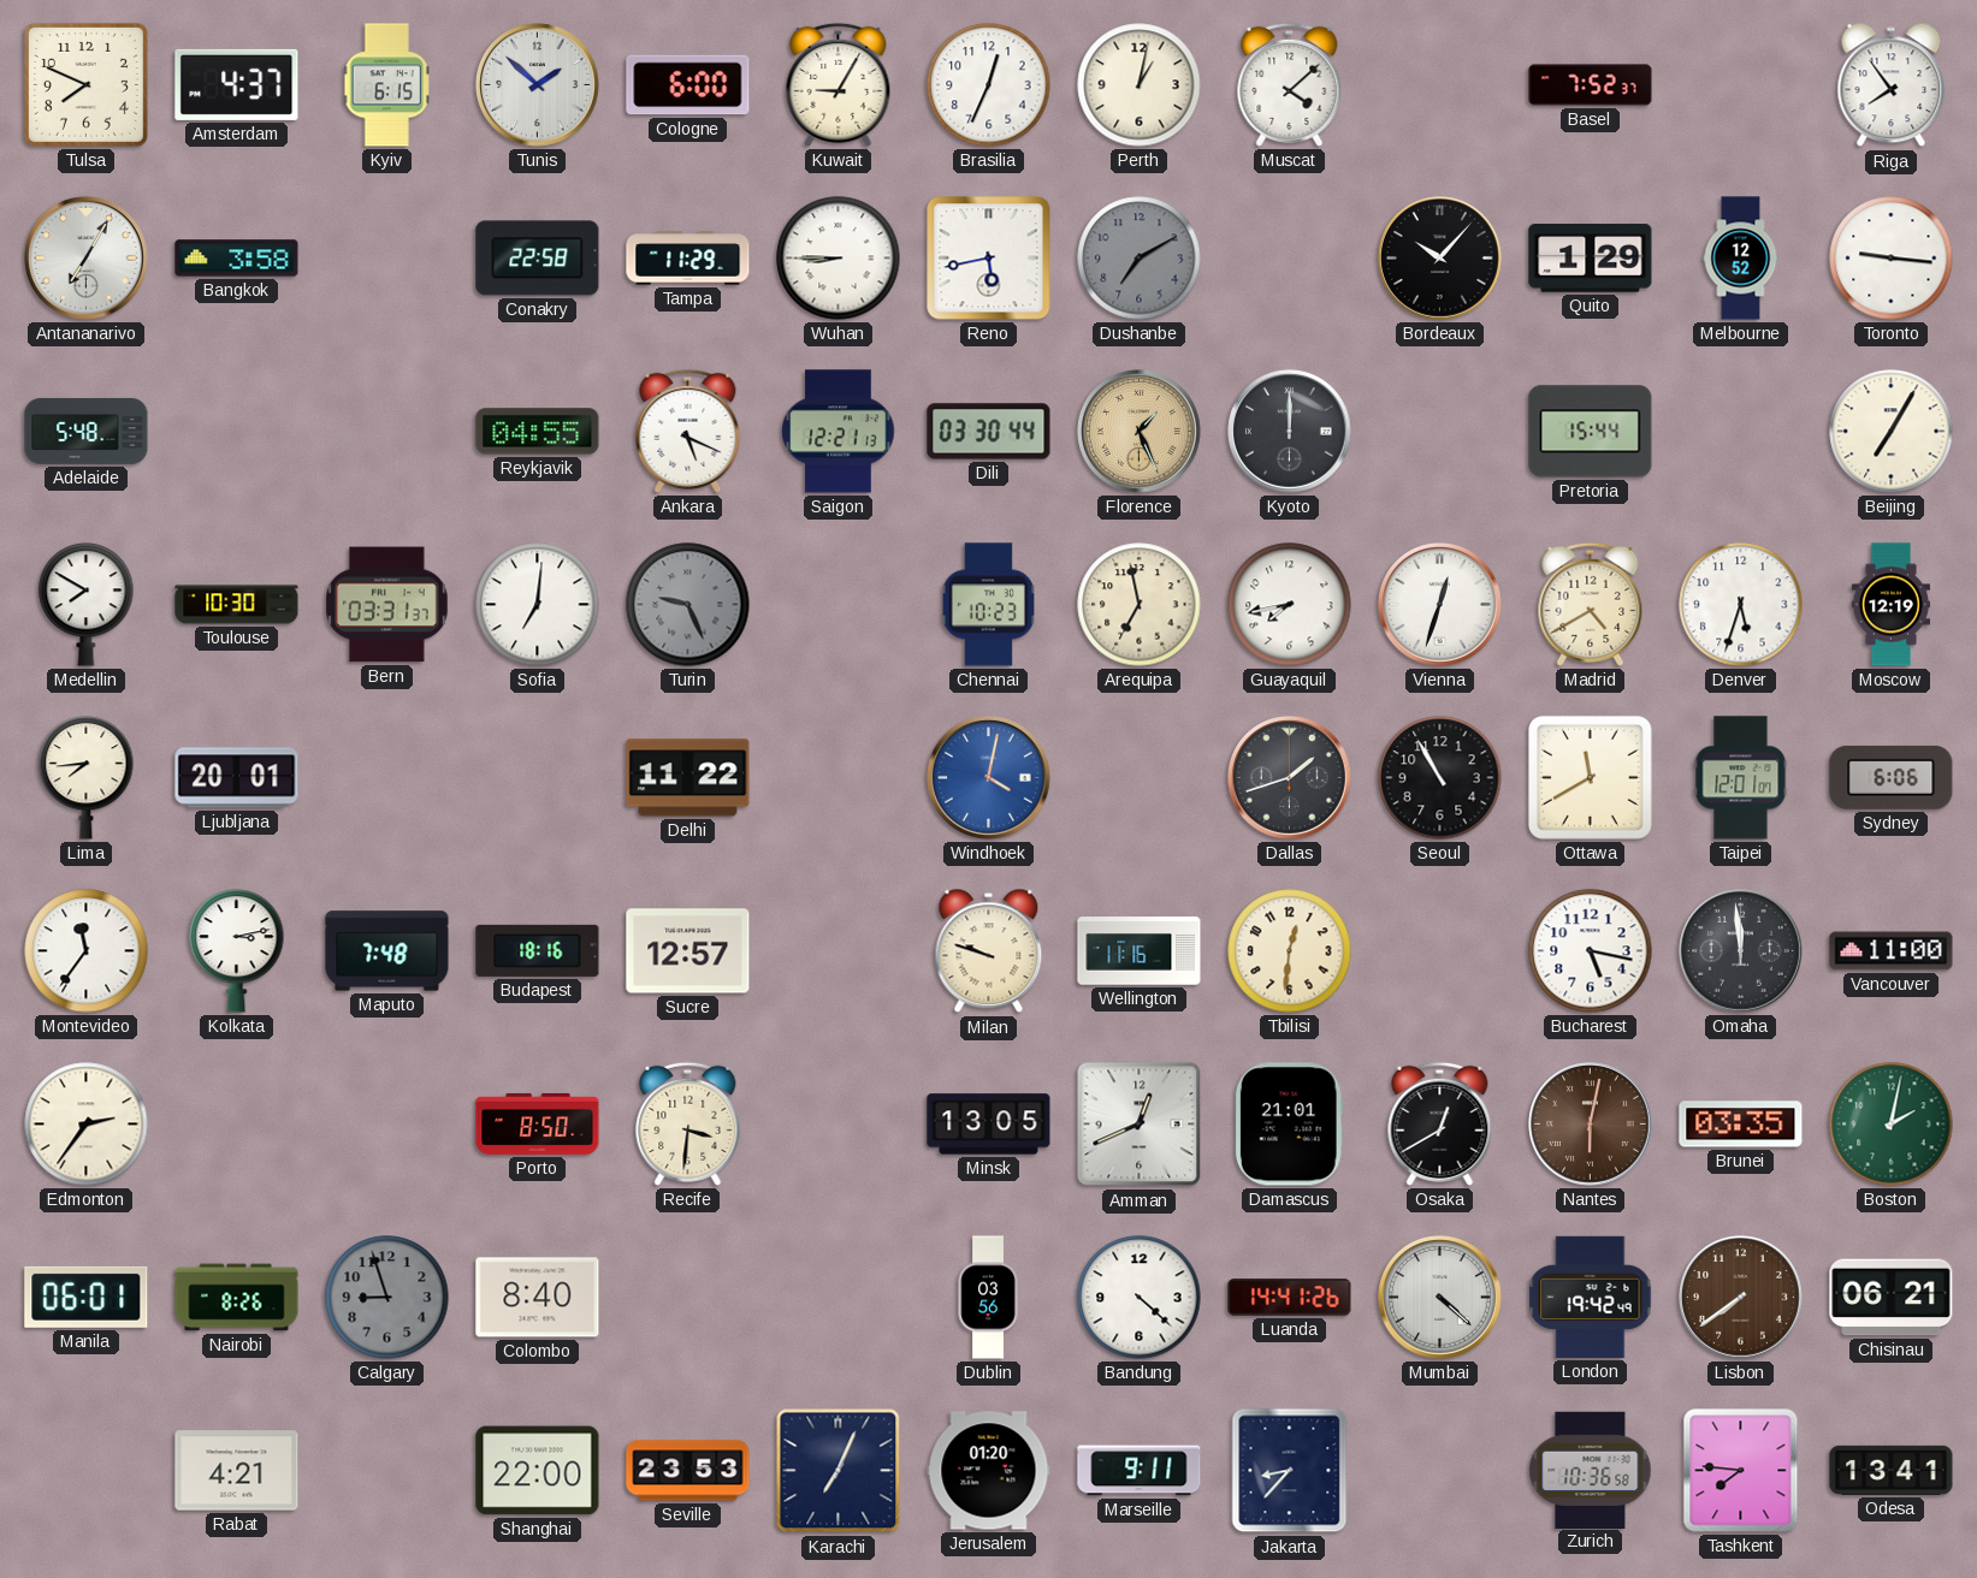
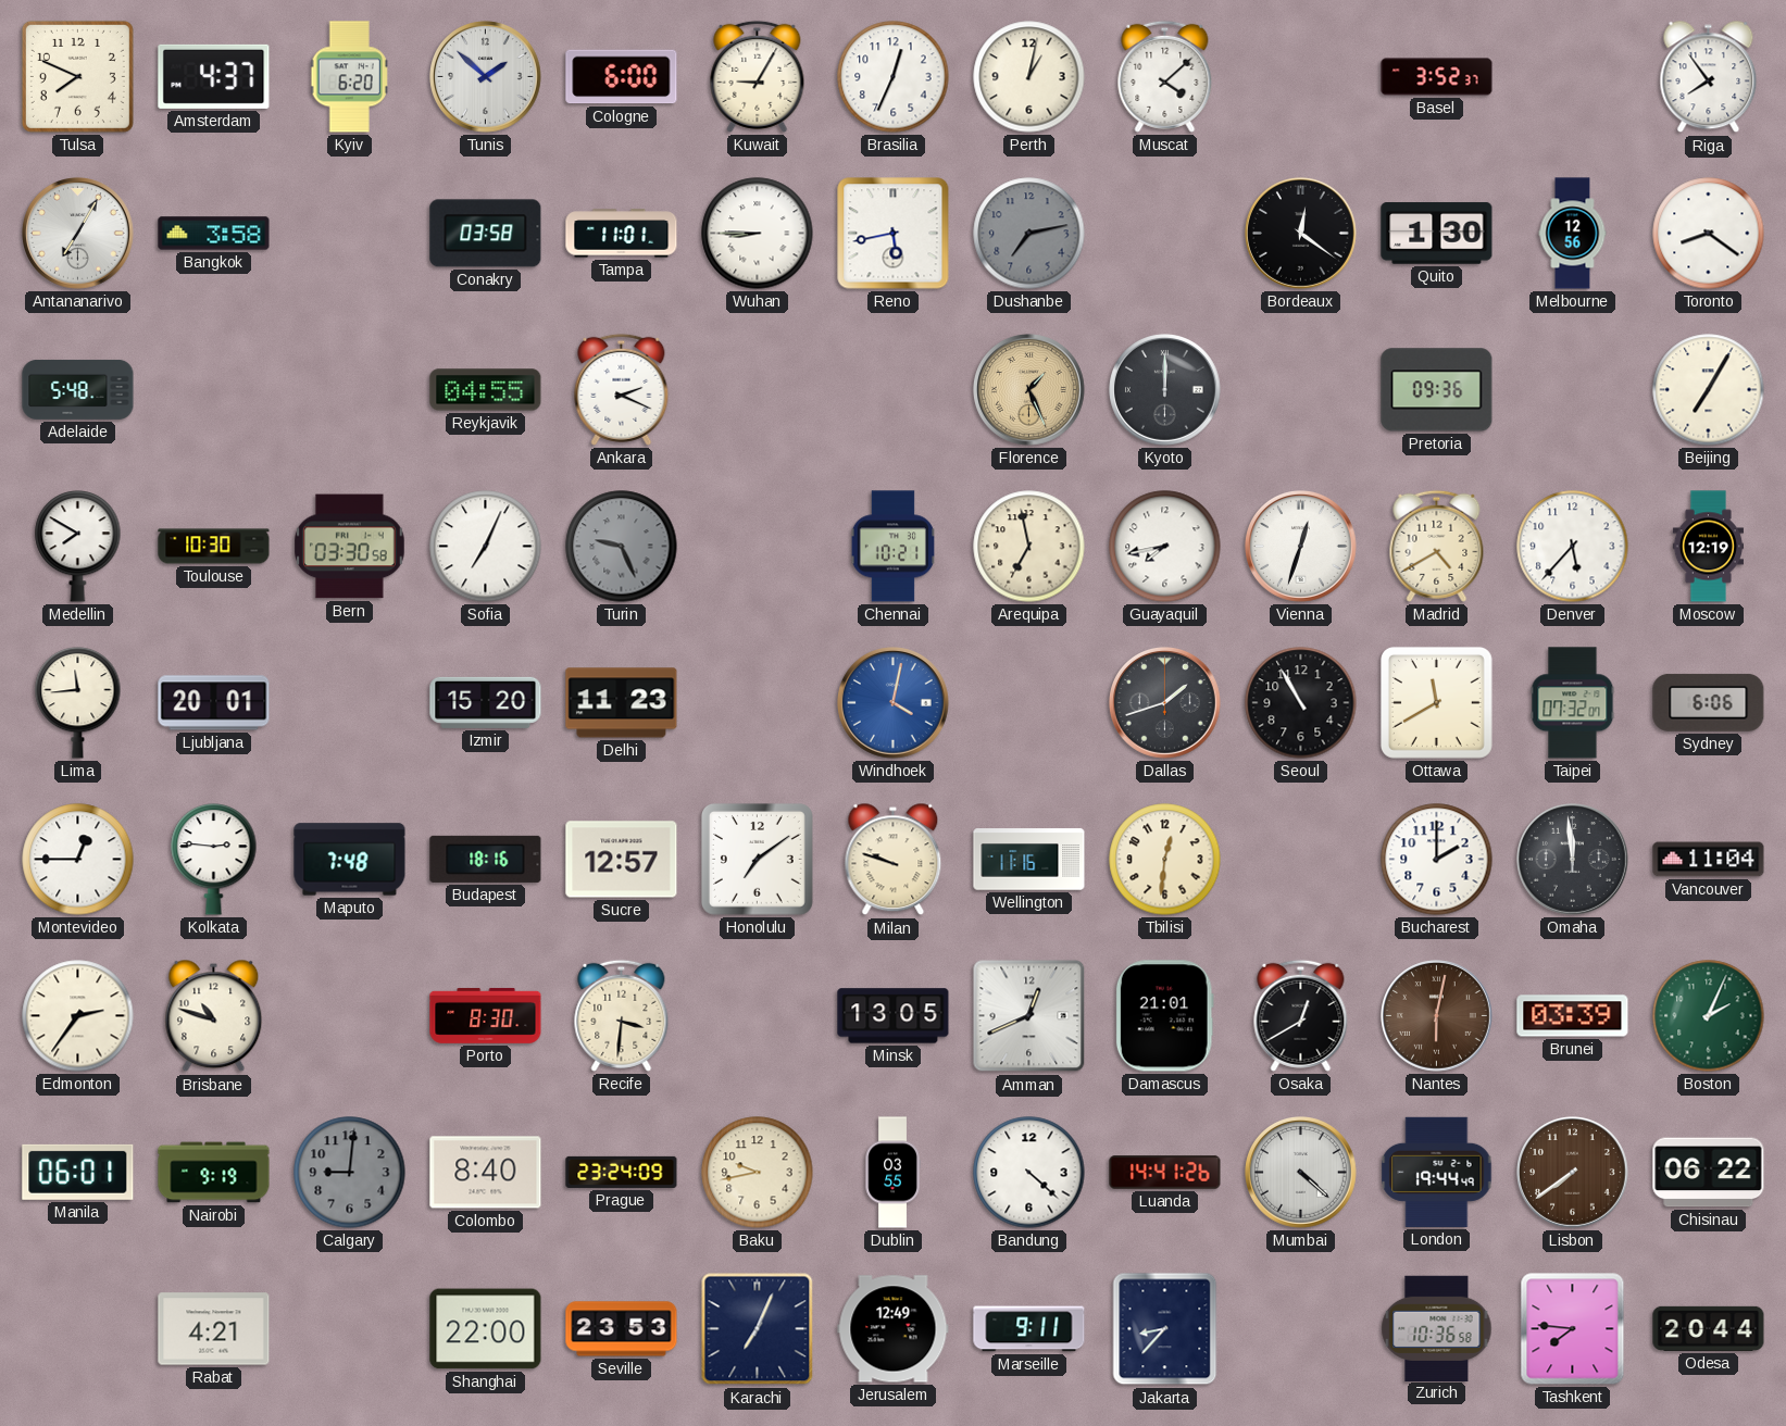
Kyiv: 6:15 -> 6:20
Basel: 7:52 -> 3:52
Conakry: 22:58 -> 03:58
Tampa: 11:29 -> 11:01
Dushanbe: 7:10 -> 7:13
Bordeaux: 10:07 -> 12:21
Quito: 1:29 -> 1:30
Melbourne: 12:52 -> 12:56
Toronto: 9:16 -> 8:21
Ankara: 5:19 -> 2:19
Saigon: 12:21 -> none
Dili: 03:30 -> none
Pretoria: 15:44 -> 09:36
Bern: 03:31 -> 03:30
Sofia: 7:01 -> 7:04
Chennai: 10:23 -> 10:21
Denver: 5:33 -> 5:37
Lima: 7:44 -> 11:44
Izmir: none -> 15:20
Delhi: 11:22 -> 11:23
Taipei: 12:01 -> 07:32
Montevideo: 11:36 -> 12:45
Kolkata: 3:13 -> 2:46
Honolulu: none -> 7:09
Bucharest: 5:17 -> 2:00
Vancouver: 11:00 -> 11:04
Brisbane: none -> 10:48
Porto: 8:50 -> 8:30
Brunei: 03:35 -> 03:39
Boston: 2:02 -> 2:04
Nairobi: 8:26 -> 9:19
Calgary: 8:57 -> 9:01
Prague: none -> 23:24
Baku: none -> 9:43
Dublin: 03:56 -> 03:55
London: 19:42 -> 19:44
Chisinau: 06:21 -> 06:22
Jerusalem: 01:20 -> 12:49
Odesa: 13:41 -> 20:44
